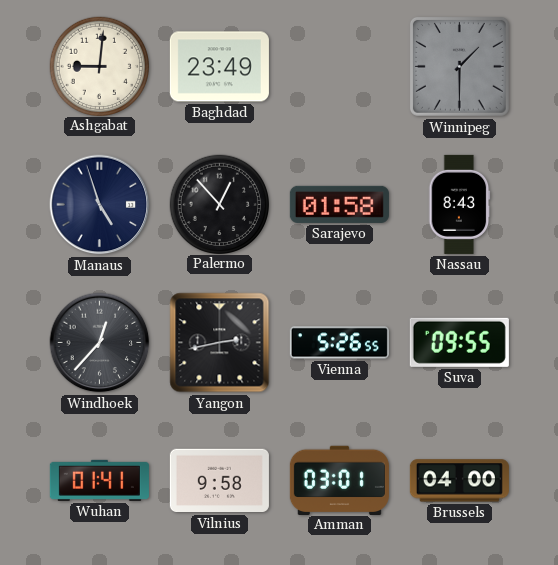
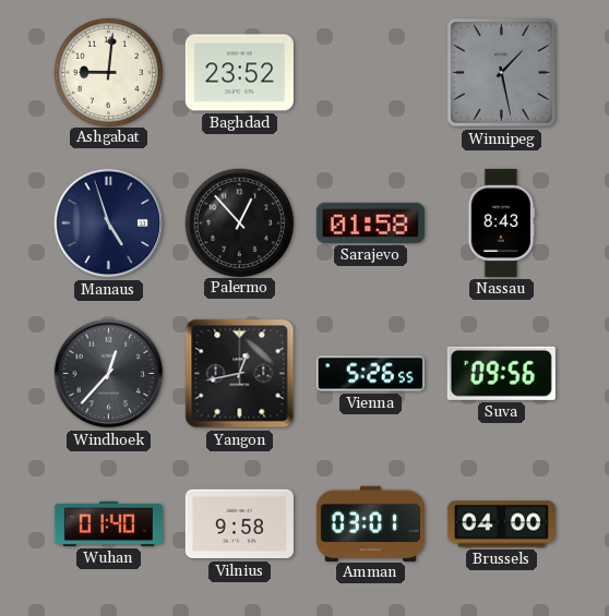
Baghdad: 23:49 -> 23:52
Winnipeg: 1:30 -> 1:28
Yangon: 2:43 -> 12:43
Suva: 09:55 -> 09:56
Wuhan: 01:41 -> 01:40
